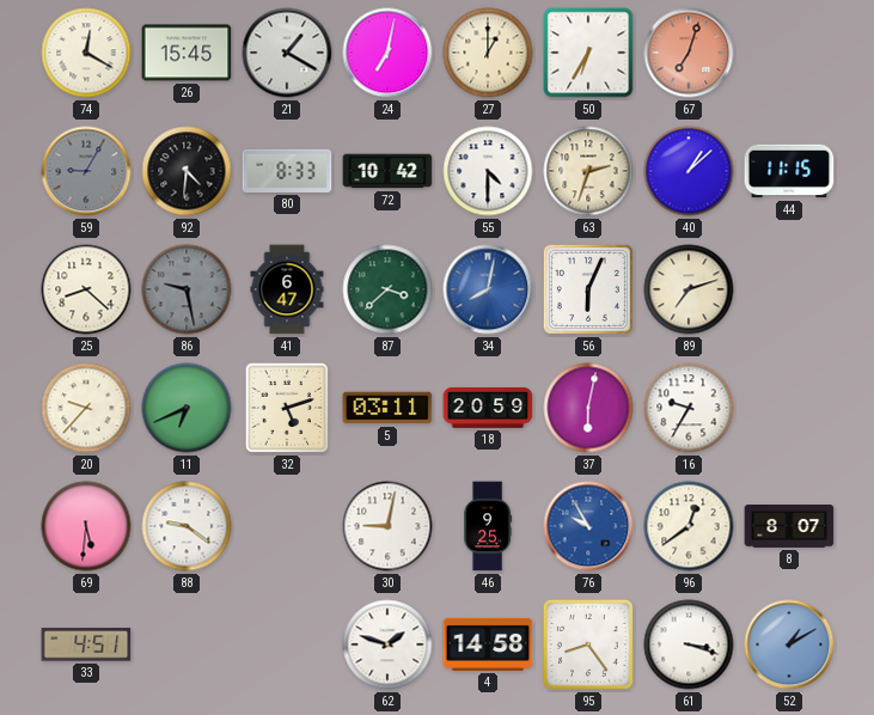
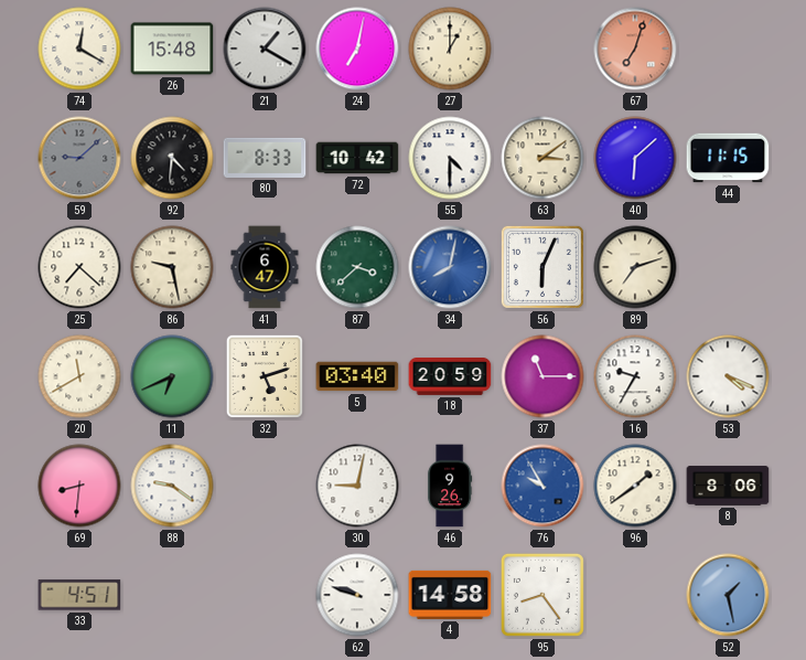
26: 15:45 -> 15:48
50: 6:35 -> none
59: 9:05 -> 9:08
63: 2:33 -> 3:09
40: 1:08 -> 6:08
25: 8:22 -> 7:22
86 dial: grey -> cream
20: 9:37 -> 11:40
5: 03:11 -> 03:40
37: 6:02 -> 11:15
53: none -> 4:19
69: 5:31 -> 8:31
46: 9:25 -> 9:26
96: 12:39 -> 1:39
8: 8:07 -> 8:06
62: 1:48 -> 9:48
61: 3:18 -> none
52: 1:10 -> 1:28
